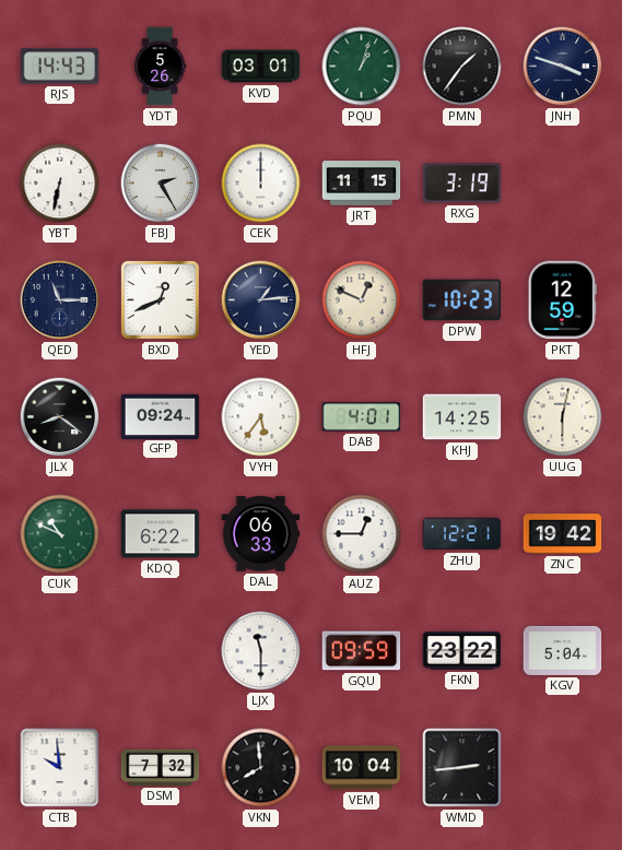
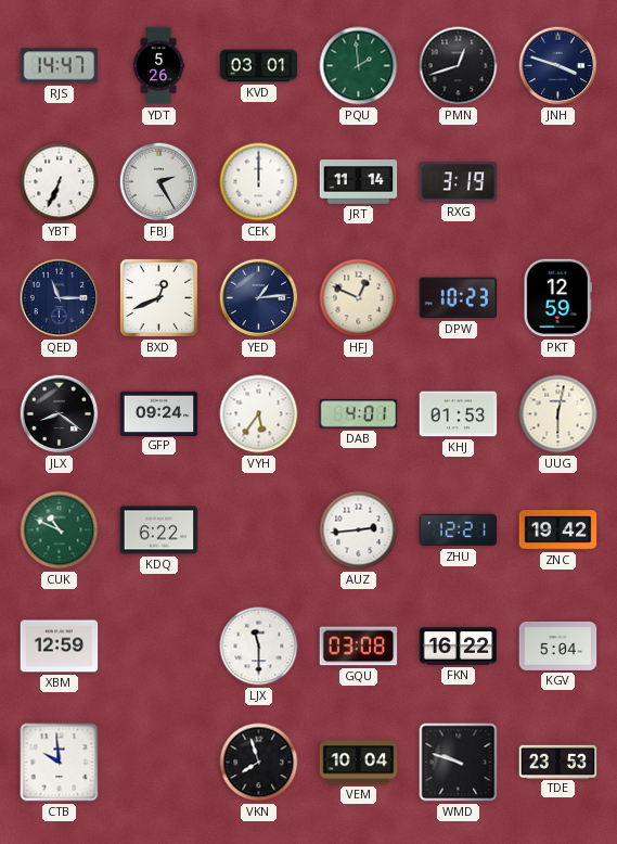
RJS: 14:43 -> 14:47
PQU: 1:03 -> 1:59
PMN: 1:36 -> 12:42
YBT: 6:32 -> 6:34
JRT: 11:15 -> 11:14
KHJ: 14:25 -> 01:53
DAL: 06:33 -> none
AUZ: 12:45 -> 2:44
XBM: none -> 12:59
GQU: 09:59 -> 03:08
FKN: 23:22 -> 16:22
DSM: 7:32 -> none
VKN: 7:59 -> 7:57
WMD: 2:44 -> 9:48
TDE: none -> 23:53
